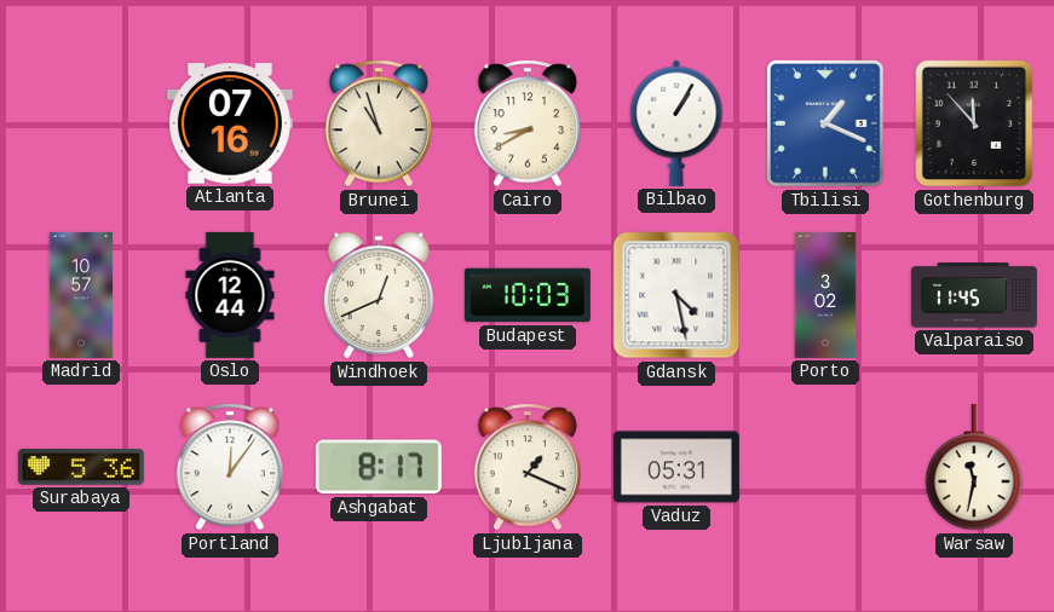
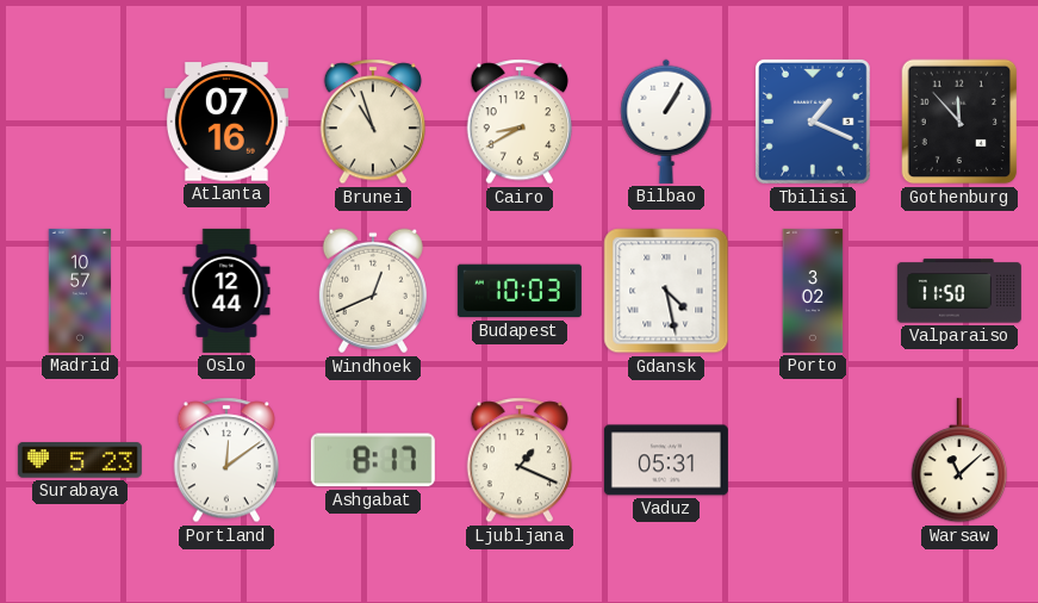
Valparaiso: 11:45 -> 11:50
Surabaya: 5:36 -> 5:23
Portland: 12:06 -> 12:09
Warsaw: 11:32 -> 11:08
